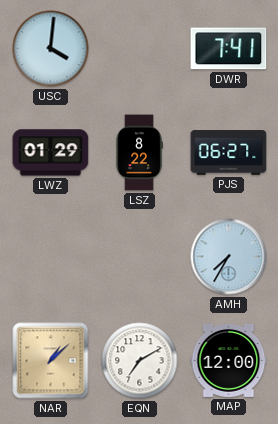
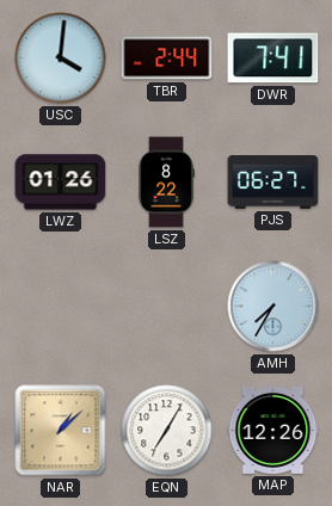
TBR: none -> 2:44
LWZ: 01:29 -> 01:26
EQN: 7:10 -> 7:05
MAP: 12:00 -> 12:26
